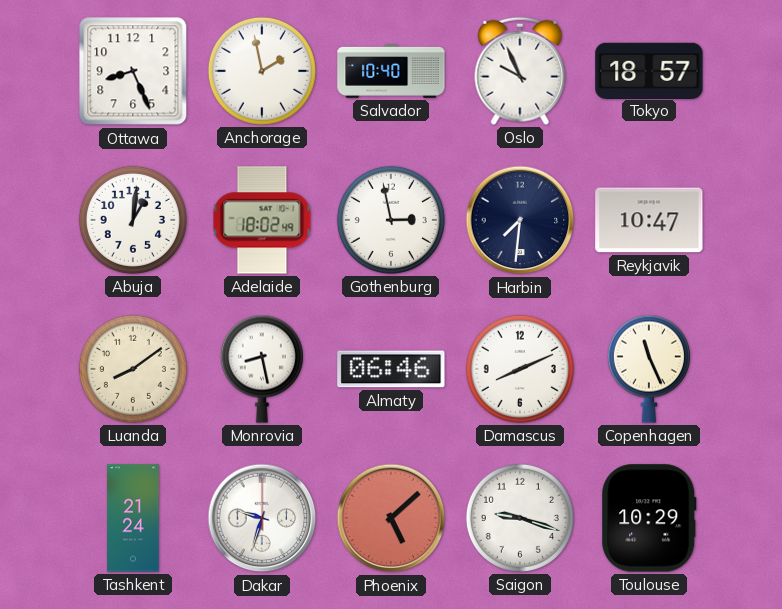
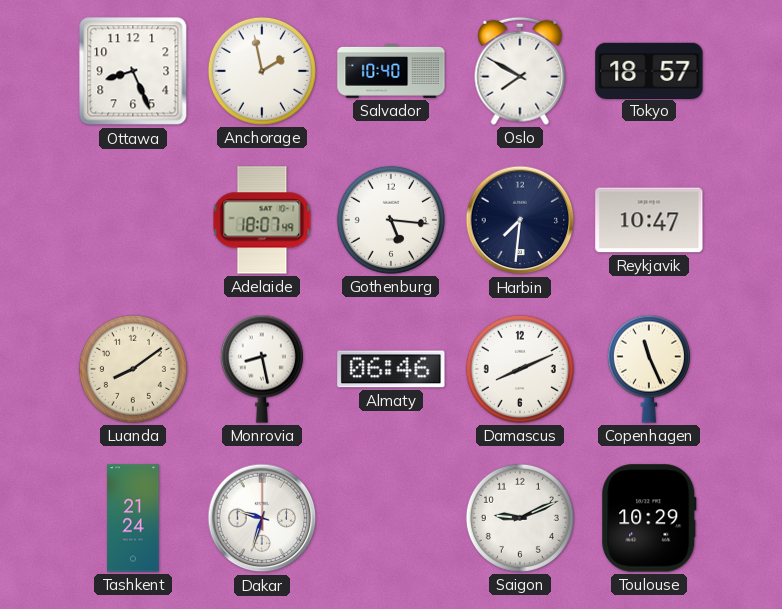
Oslo: 9:56 -> 7:50
Abuja: 1:01 -> none
Adelaide: 18:02 -> 18:07
Gothenburg: 2:58 -> 5:16
Phoenix: 5:08 -> none
Saigon: 9:18 -> 9:11
